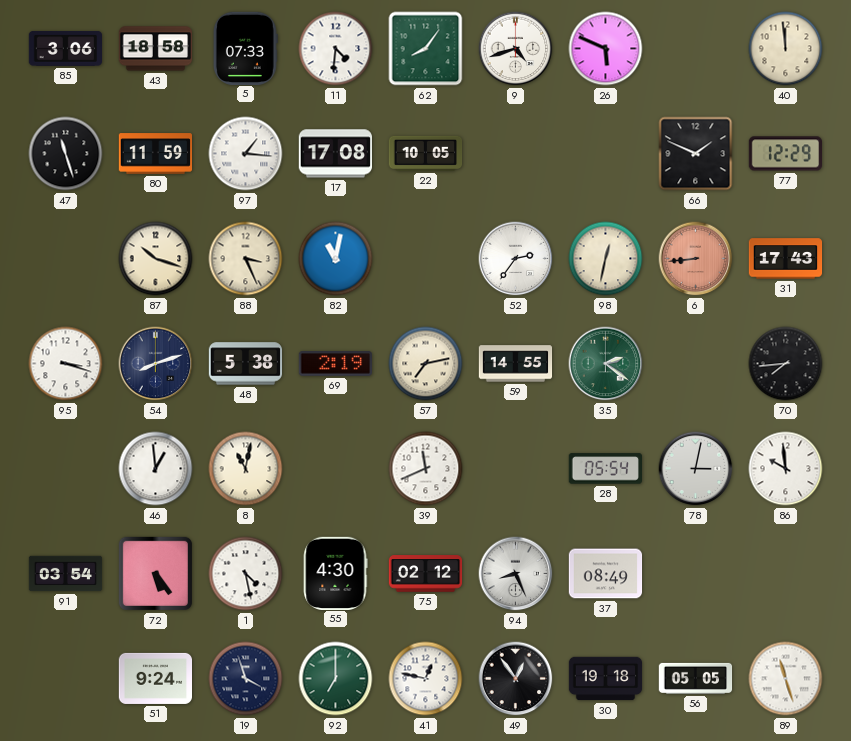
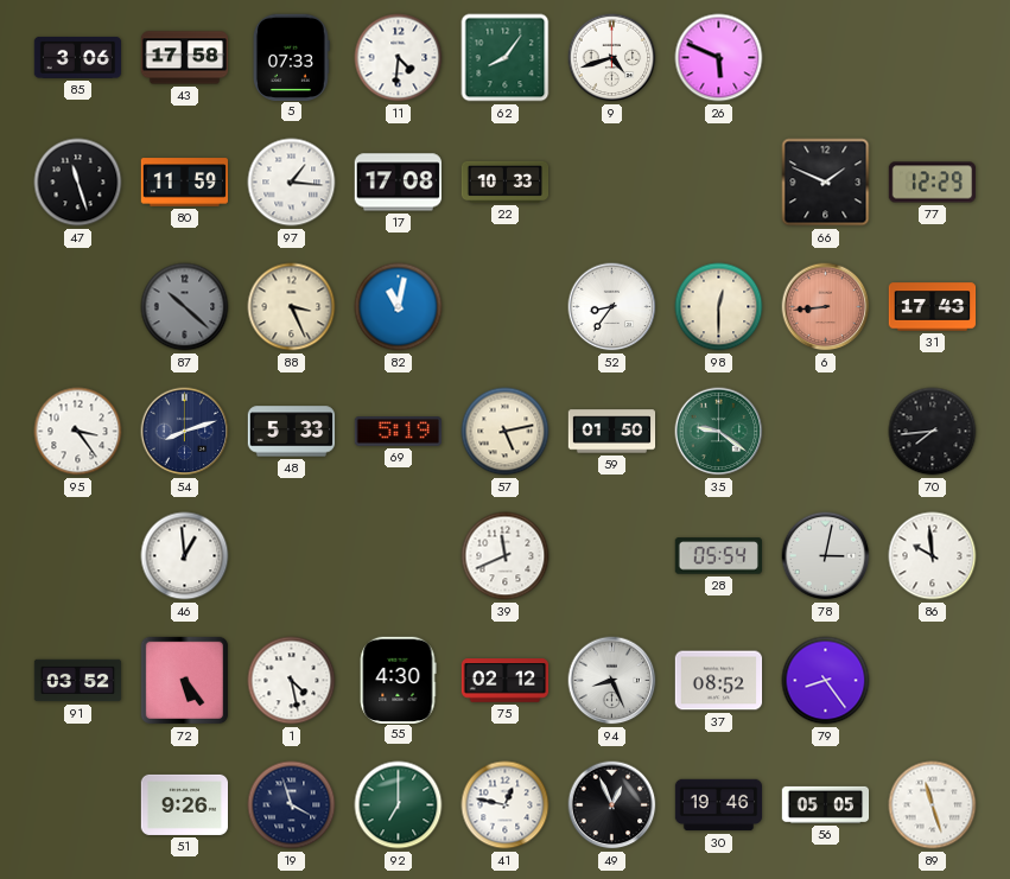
43: 18:58 -> 17:58
40: 11:59 -> none
22: 10:05 -> 10:33
87: 10:18 -> 10:22
87 dial: cream -> grey
52: 2:36 -> 8:36
98: 12:32 -> 12:30
95: 3:18 -> 3:24
48: 5:38 -> 5:33
69: 2:19 -> 5:19
57: 7:13 -> 5:13
59: 14:55 -> 01:50
35: 2:21 -> 9:21
8: 11:02 -> none
91: 03:54 -> 03:52
37: 08:49 -> 08:52
79: none -> 8:24
51: 9:24 -> 9:26
49: 12:54 -> 12:56
30: 19:18 -> 19:46
